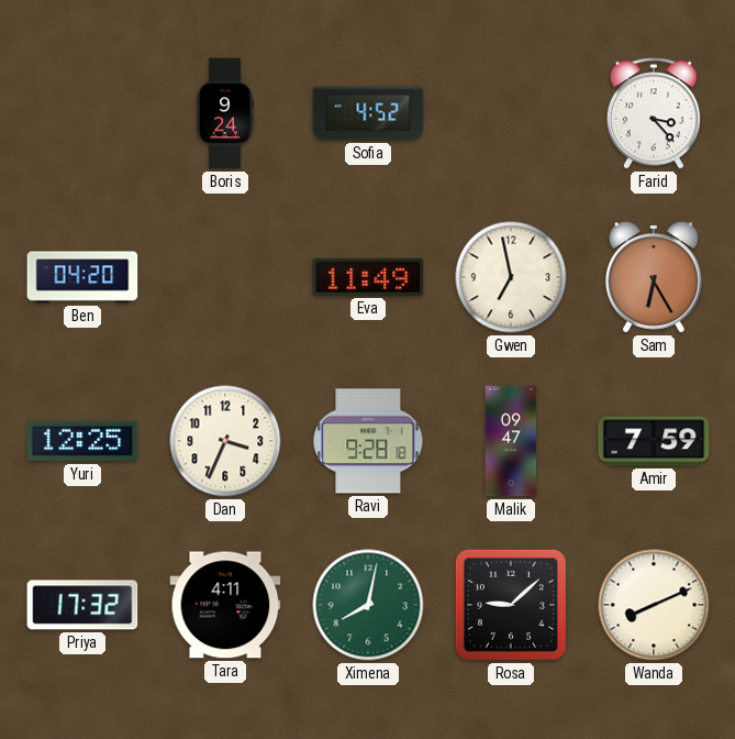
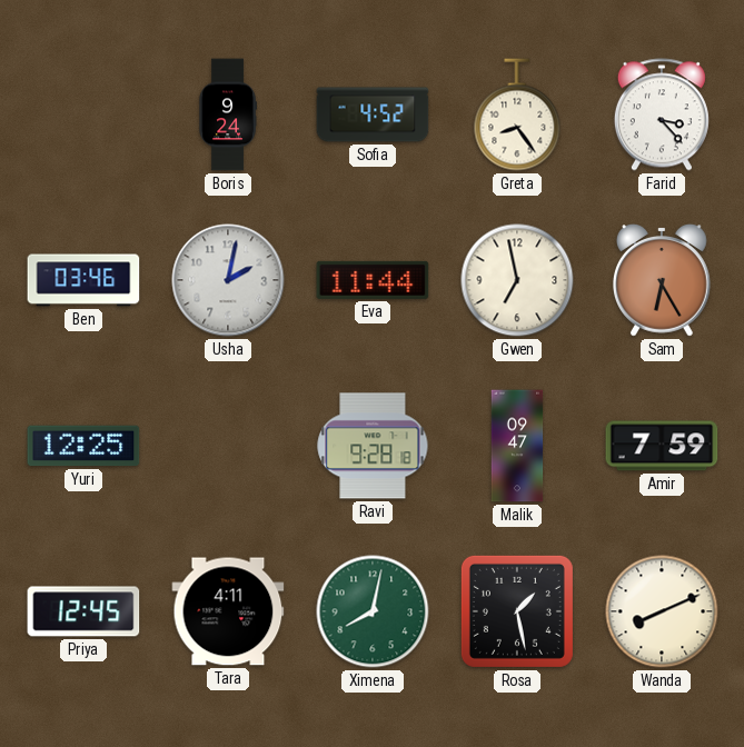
Greta: none -> 8:24
Ben: 04:20 -> 03:46
Usha: none -> 2:02
Eva: 11:49 -> 11:44
Dan: 3:34 -> none
Priya: 17:32 -> 12:45
Rosa: 9:08 -> 1:28
